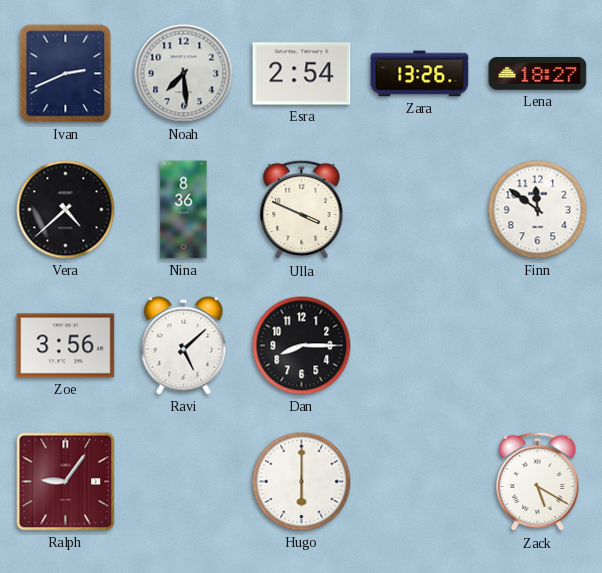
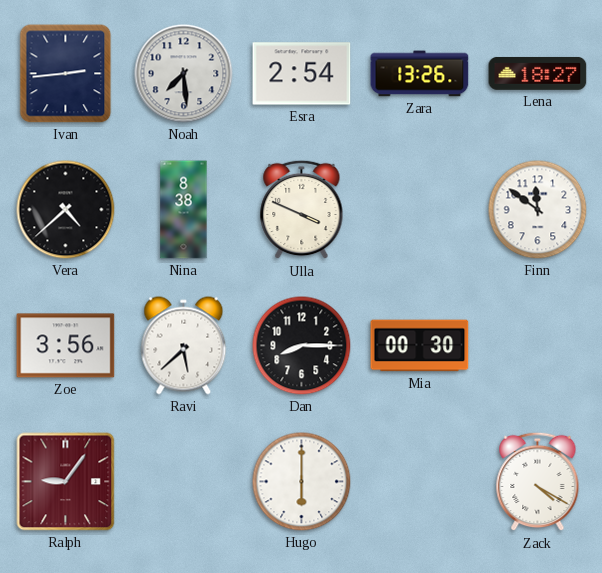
Ivan: 2:41 -> 2:44
Nina: 8:36 -> 8:38
Ravi: 5:08 -> 5:38
Mia: none -> 00:30
Zack: 5:20 -> 4:20
